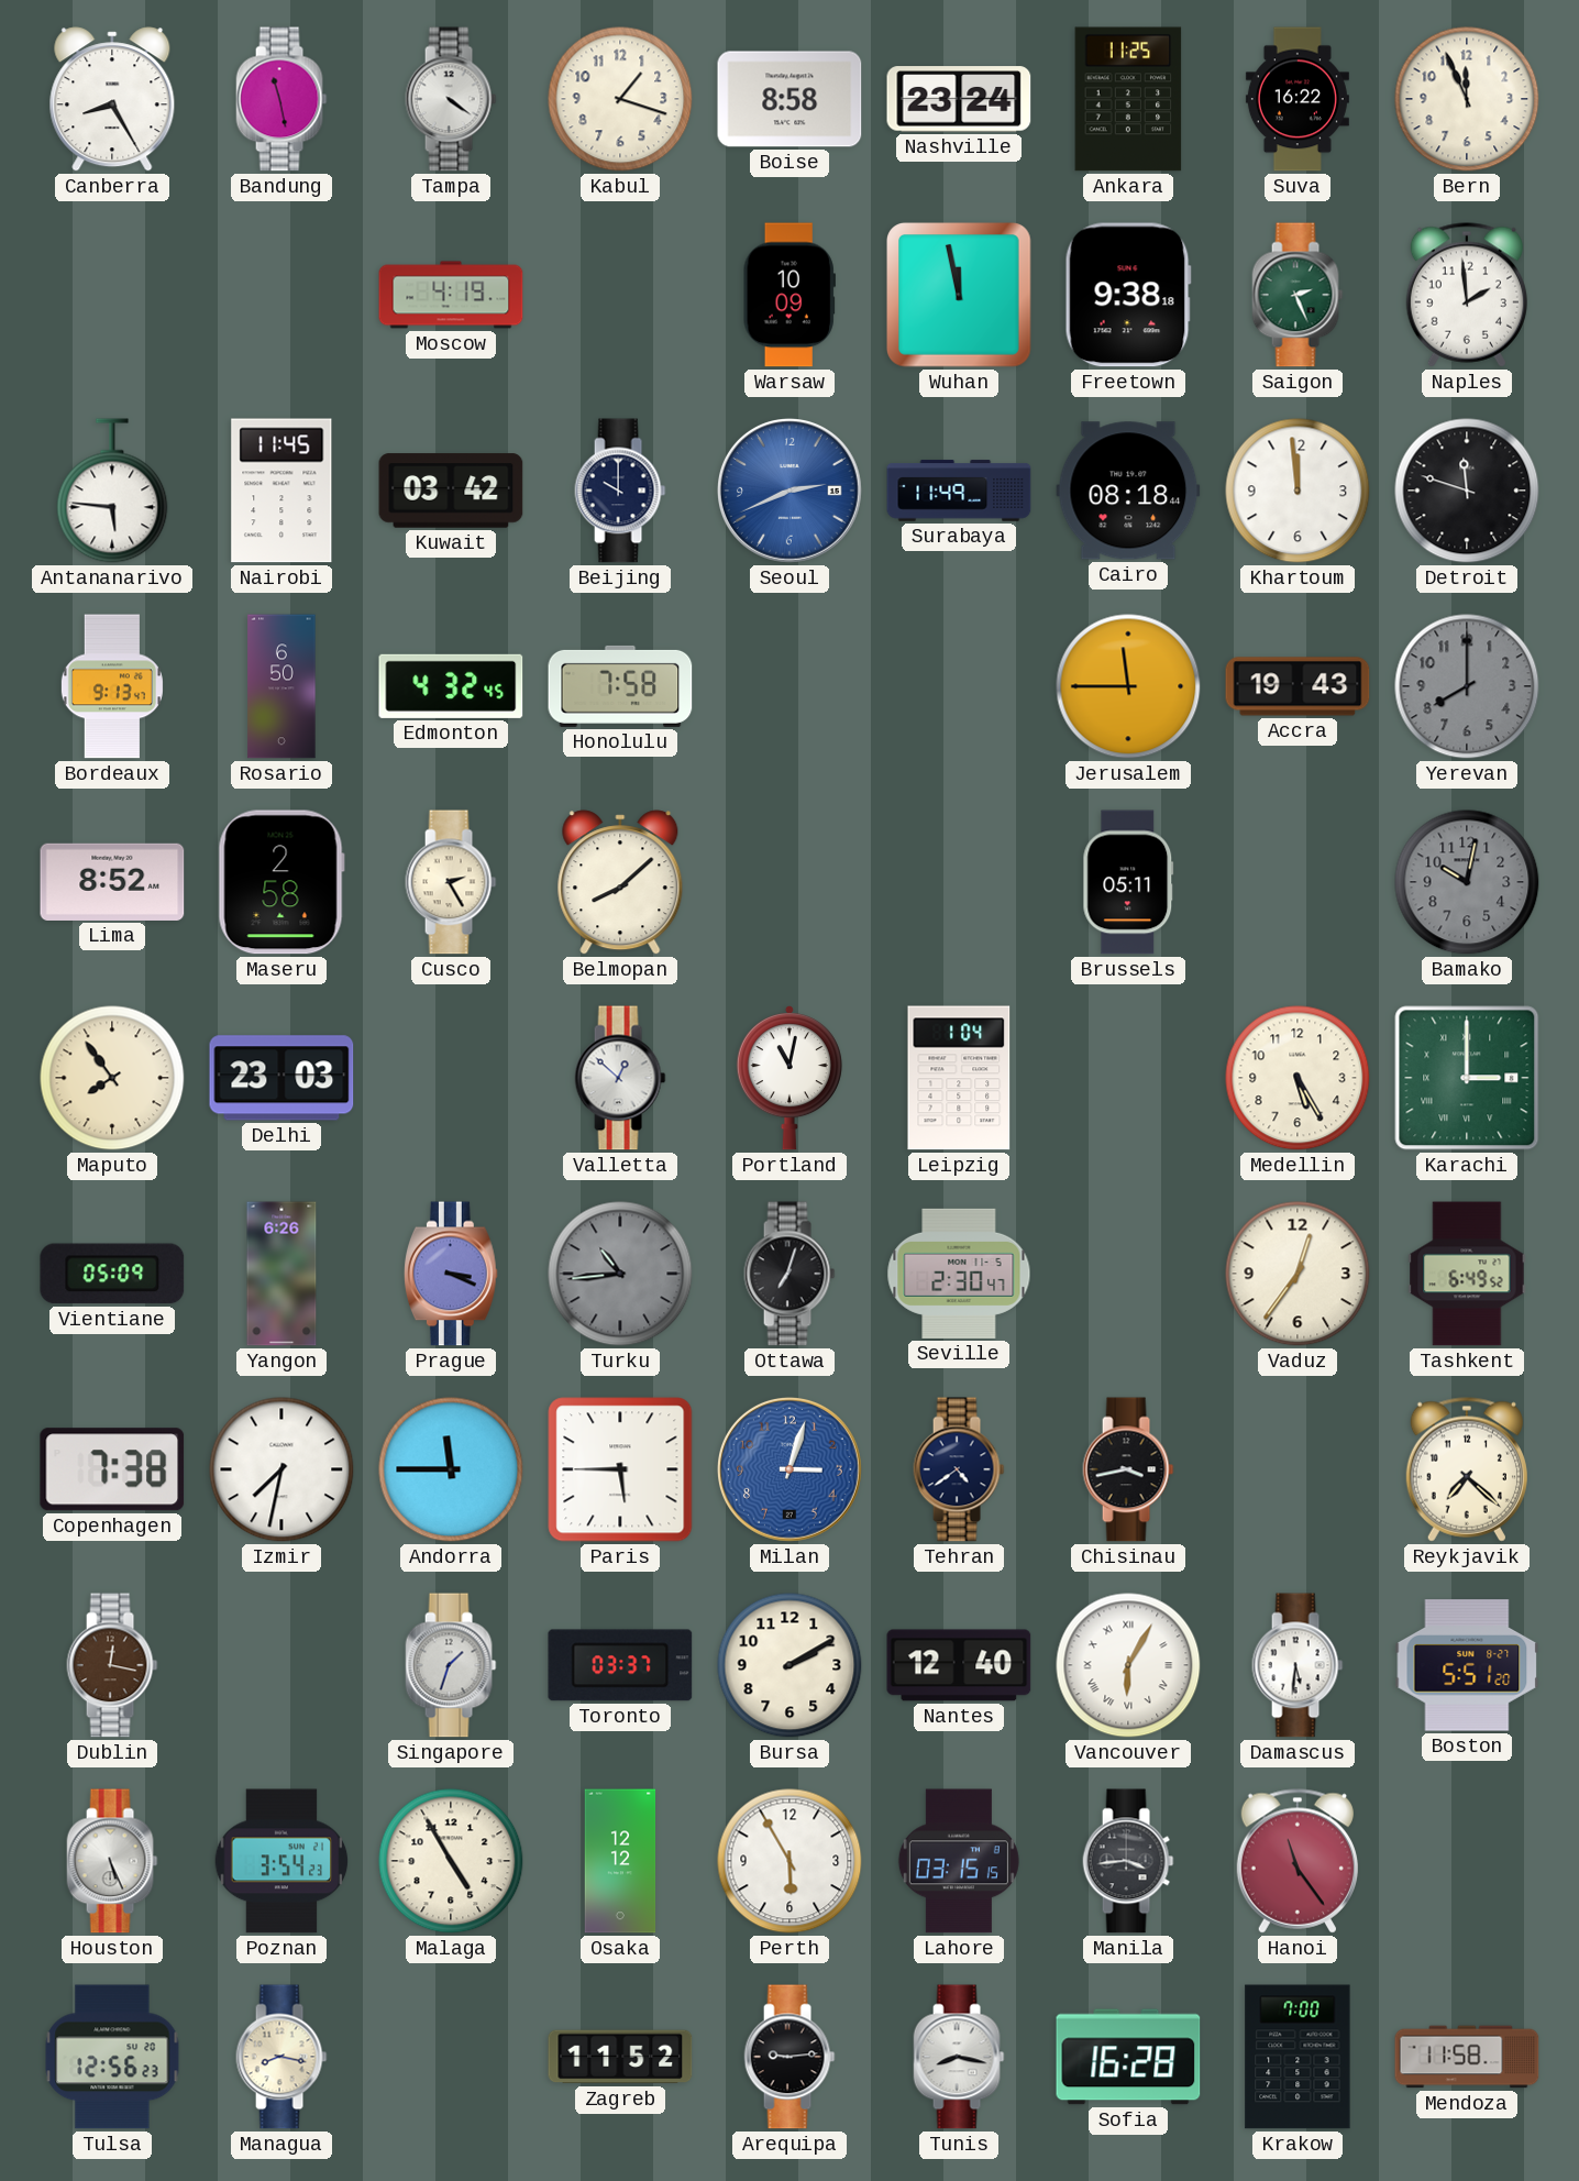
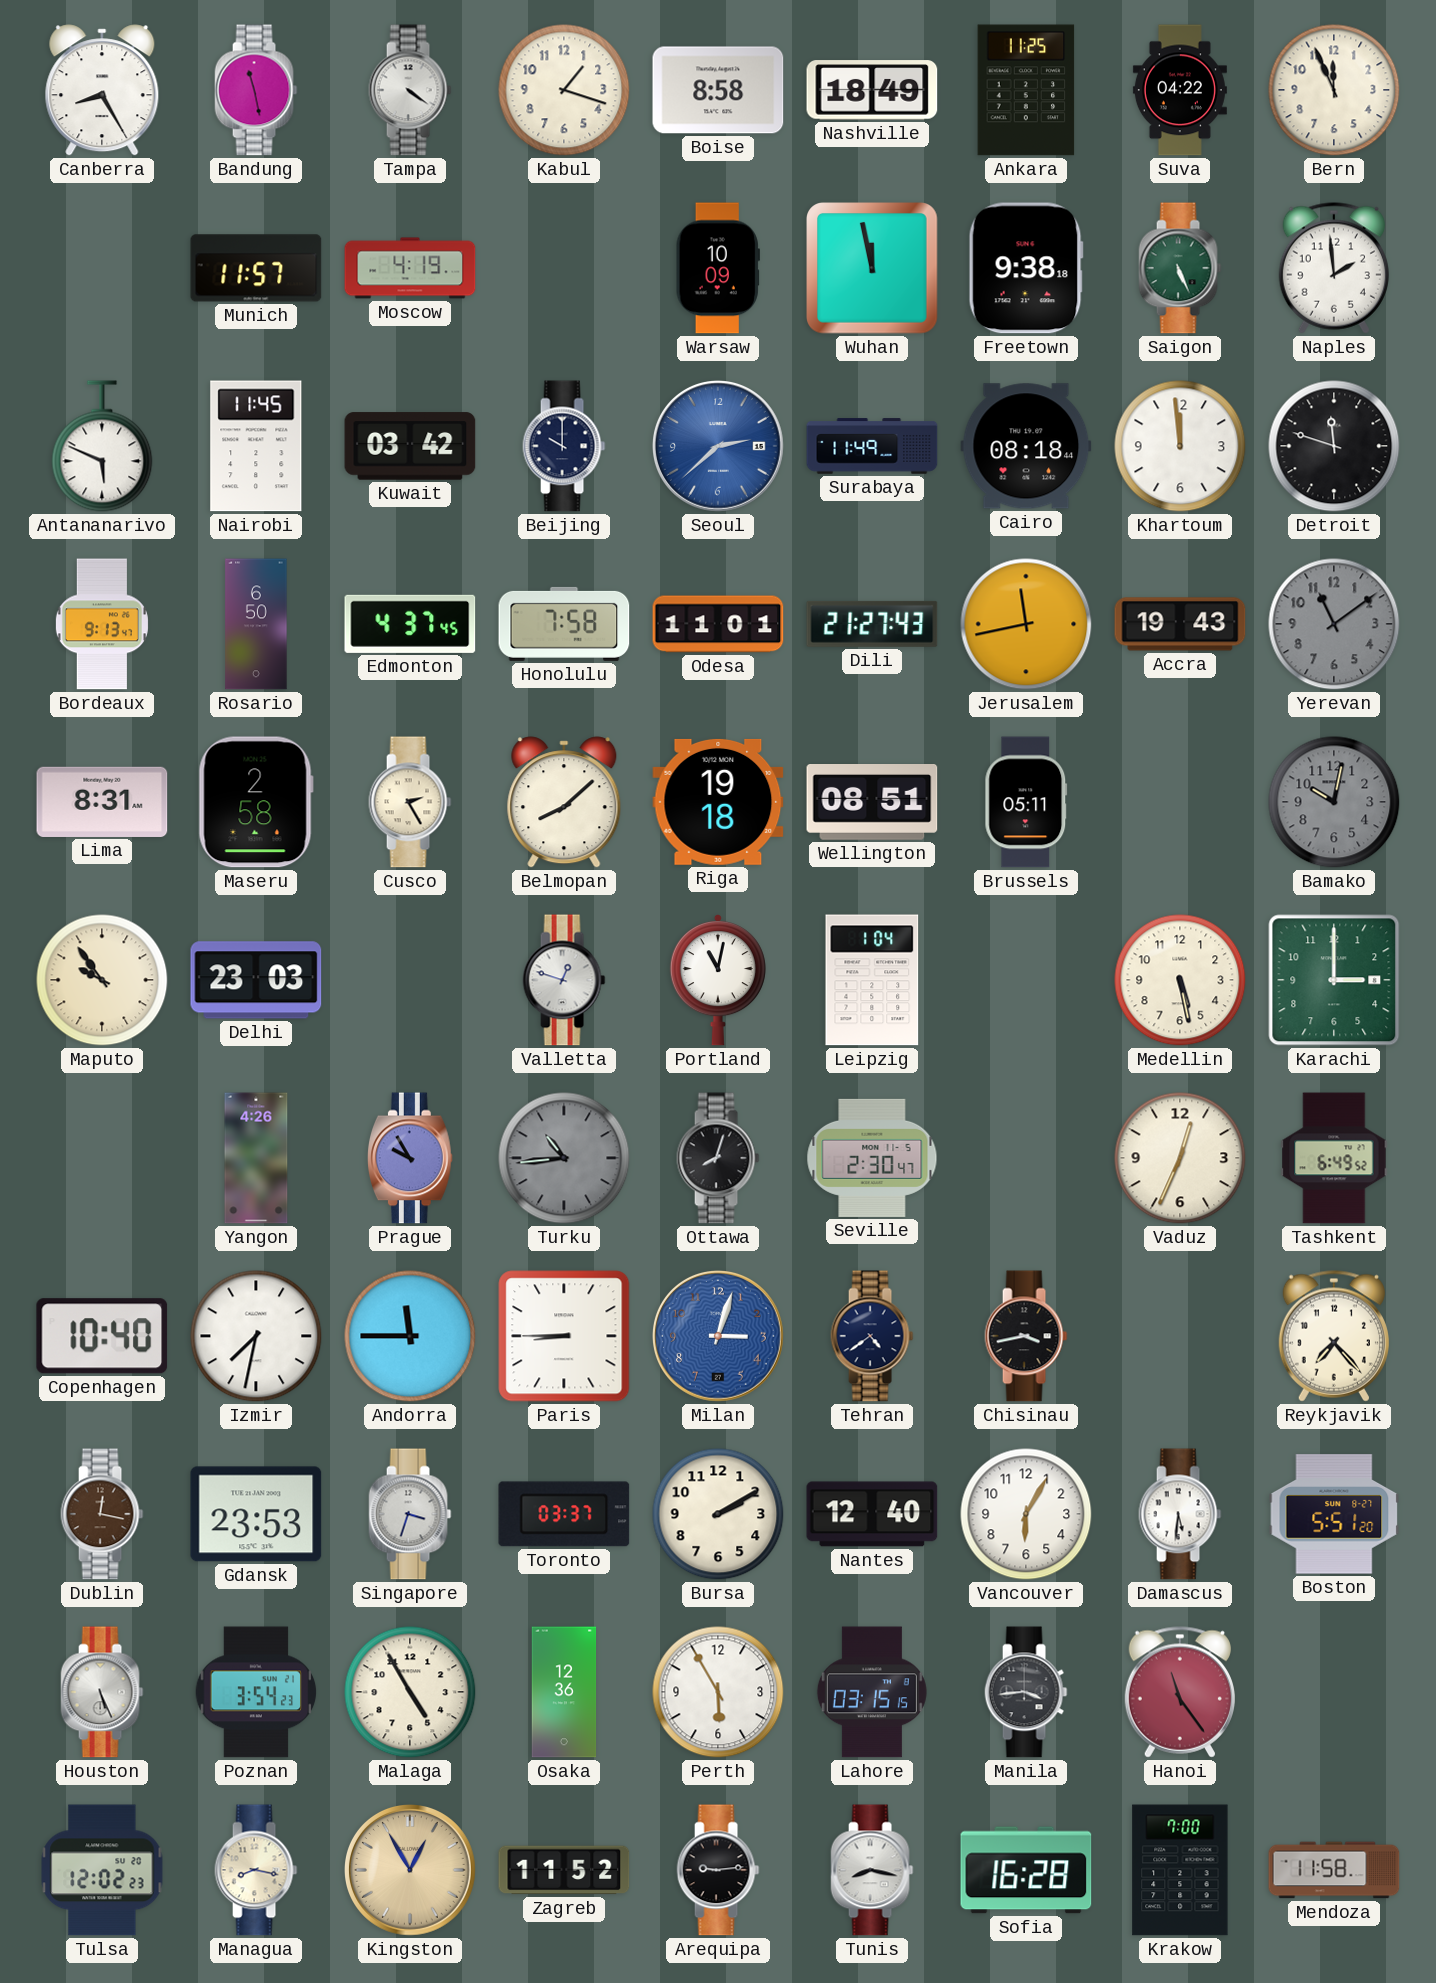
Nashville: 23:24 -> 18:49
Suva: 16:22 -> 04:22
Munich: none -> 11:57
Saigon: 2:26 -> 5:26
Antananarivo: 5:46 -> 5:49
Seoul: 2:41 -> 2:38
Edmonton: 4:32 -> 4:37
Odesa: none -> 11:01
Dili: none -> 21:27
Jerusalem: 11:45 -> 11:43
Yerevan: 8:00 -> 11:09
Lima: 8:52 -> 8:31
Riga: none -> 19:18
Wellington: none -> 08:51
Maputo: 7:54 -> 9:54
Valletta: 12:52 -> 12:48
Medellin: 5:25 -> 5:28
Karachi numerals: Roman -> Arabic
Vientiane: 05:09 -> none
Yangon: 6:26 -> 4:26
Prague: 3:19 -> 9:55
Ottawa: 7:03 -> 8:03
Vaduz: 12:36 -> 12:34
Copenhagen: 7:38 -> 10:40
Paris: 5:45 -> 8:45
Reykjavik: 7:22 -> 7:23
Gdansk: none -> 23:53
Singapore: 1:33 -> 3:33
Vancouver numerals: Roman -> Arabic
Osaka: 12:12 -> 12:36
Tulsa: 12:56 -> 12:02
Kingston: none -> 12:55
